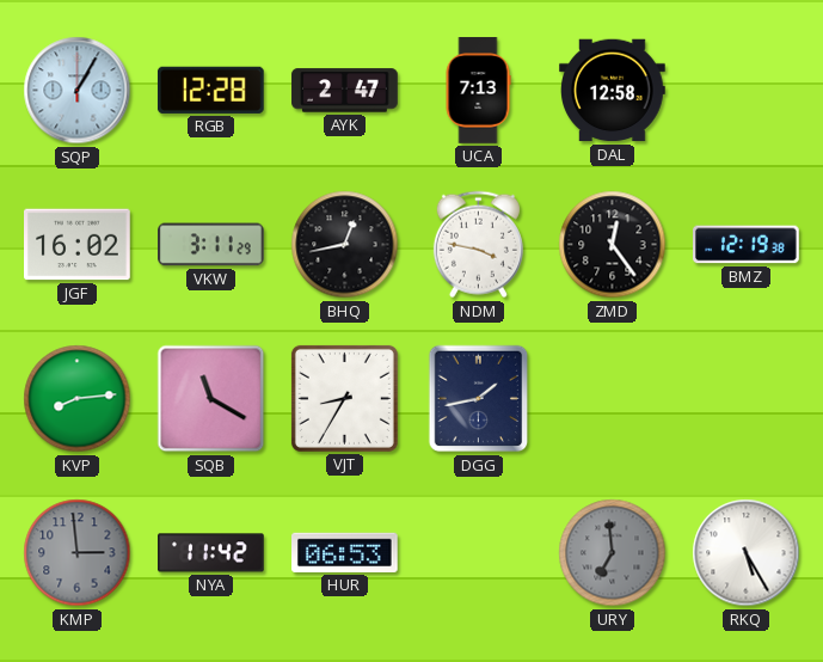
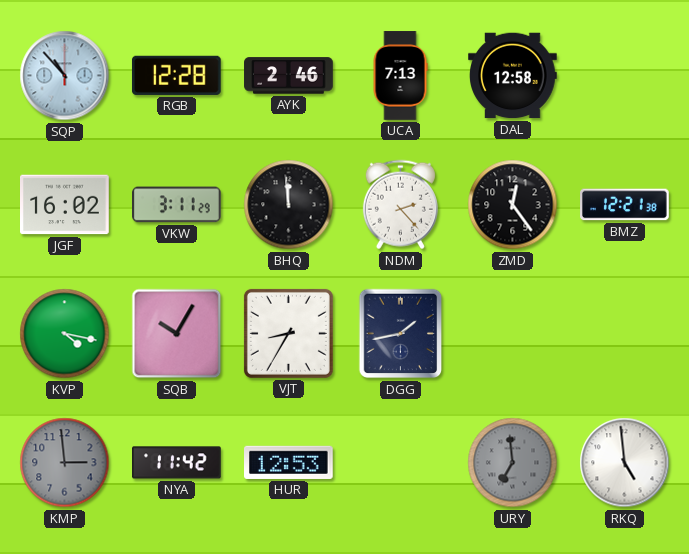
SQP: 1:05 -> 10:53
AYK: 2:47 -> 2:46
BHQ: 12:43 -> 11:59
NDM: 3:47 -> 2:23
BMZ: 12:19 -> 12:21
KVP: 8:14 -> 4:17
SQB: 11:20 -> 10:05
HUR: 06:53 -> 12:53
RKQ: 5:25 -> 4:59
